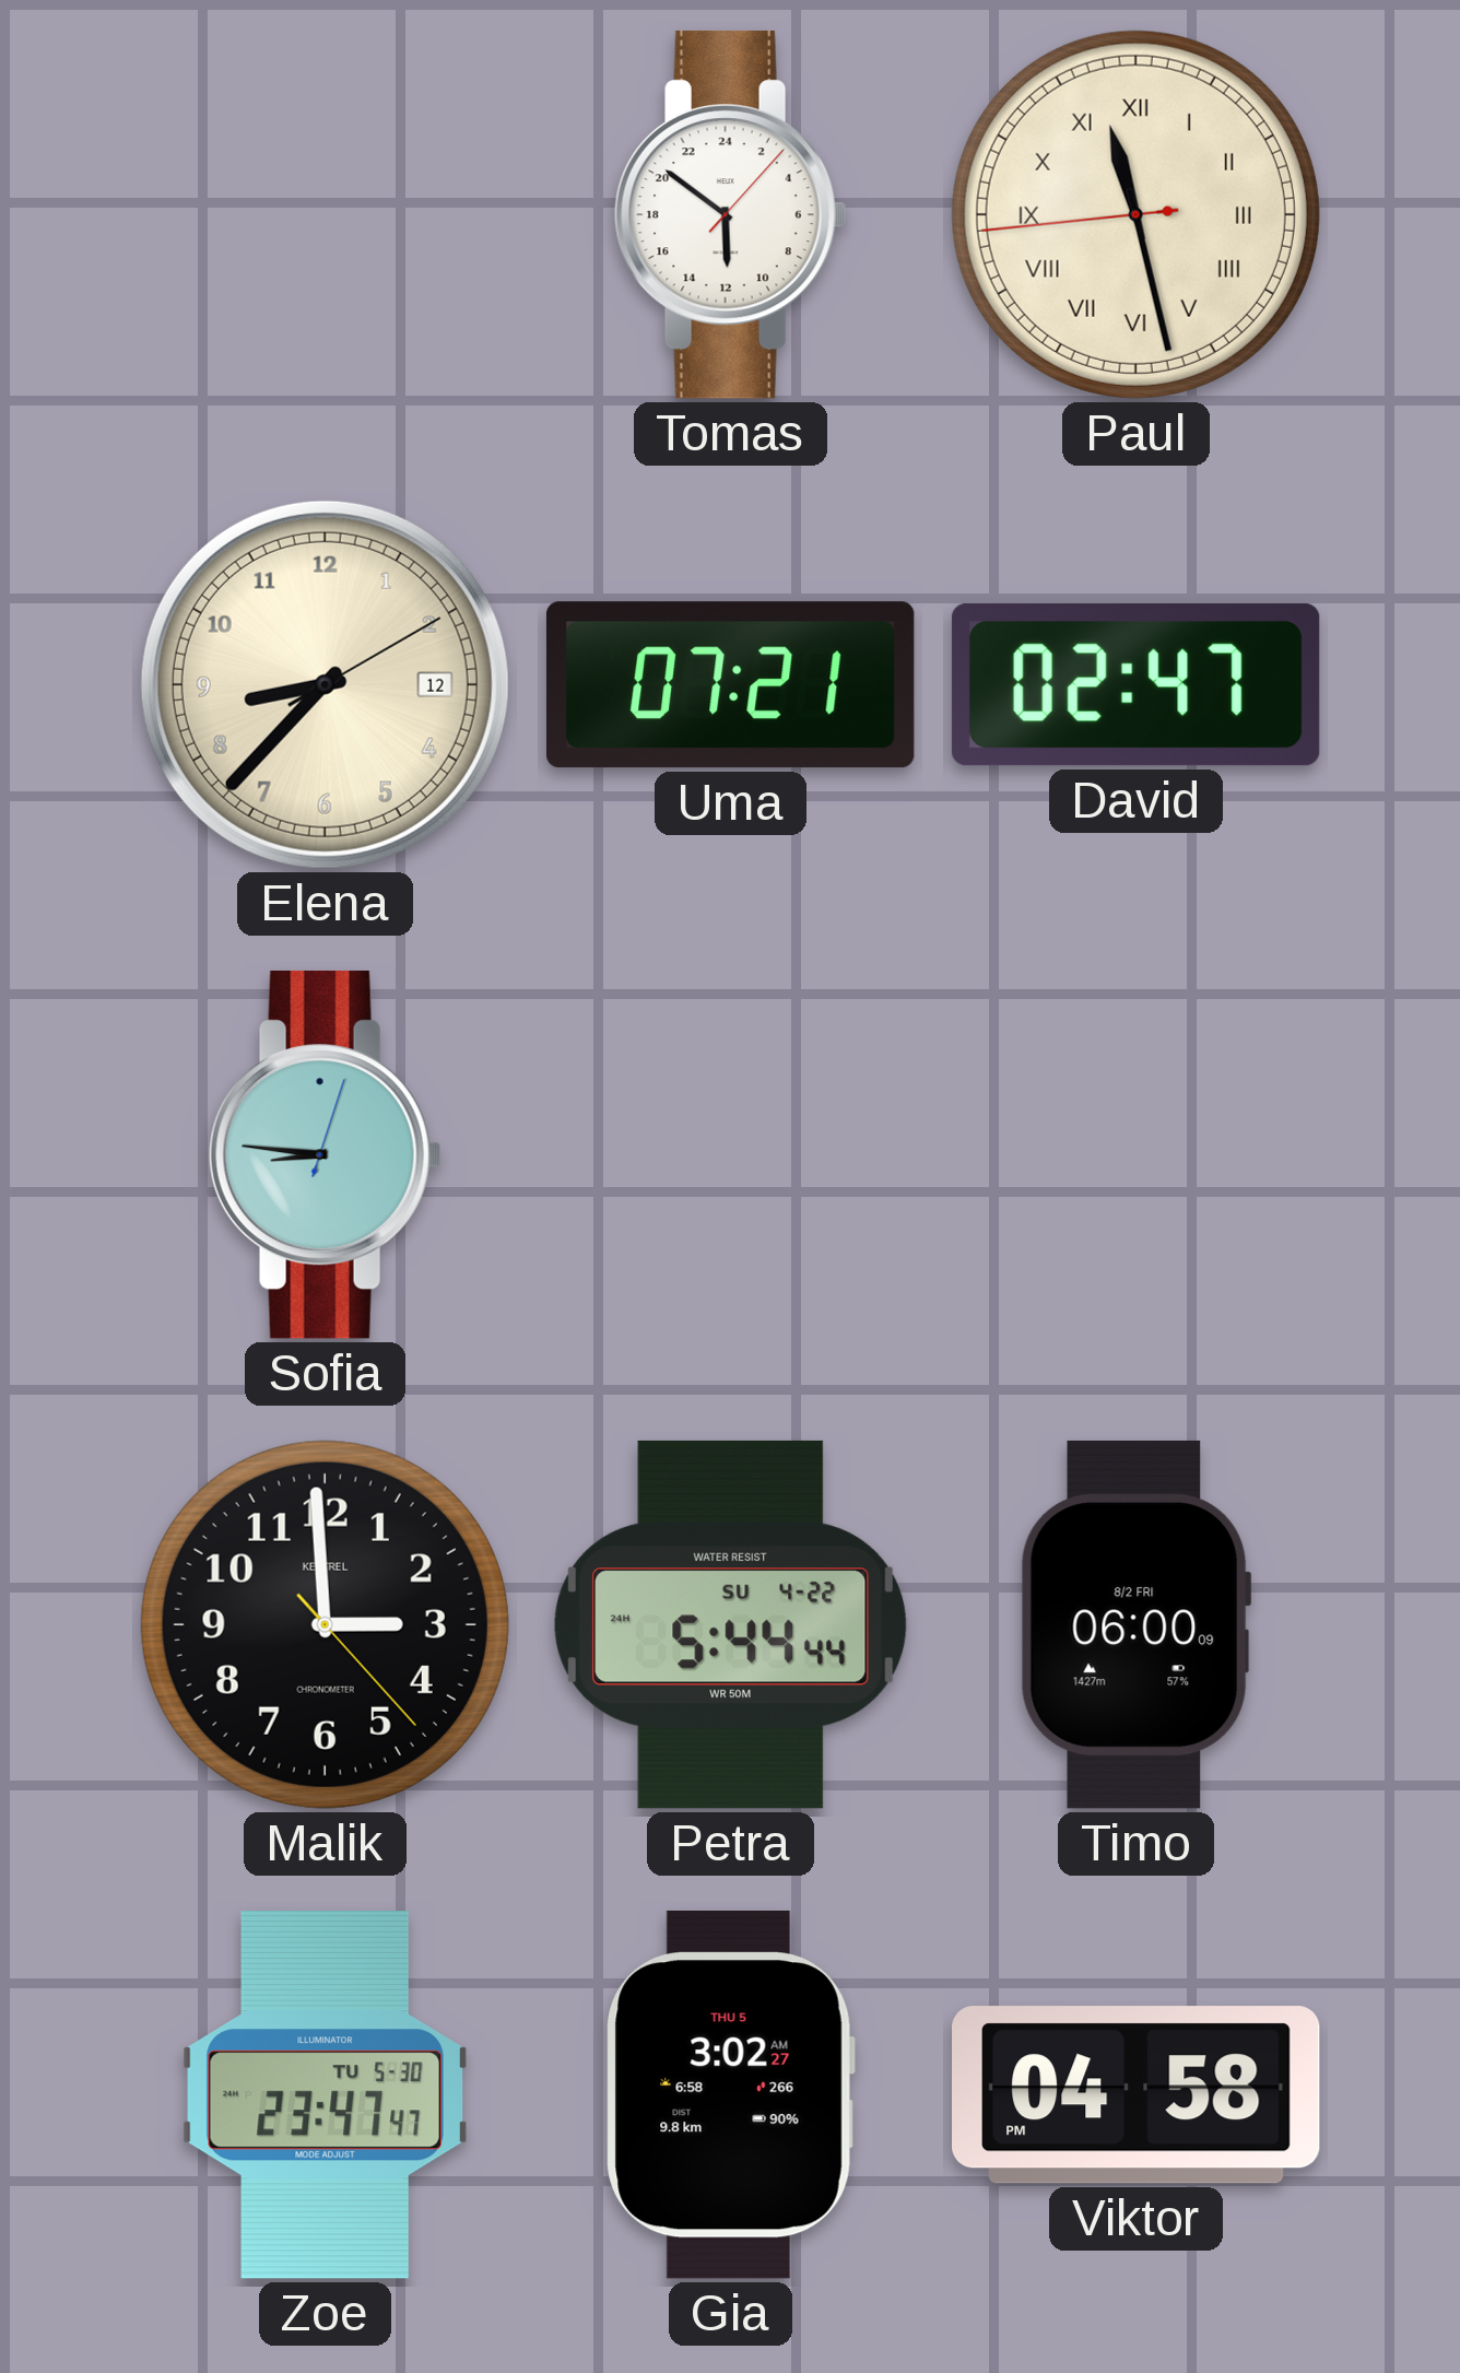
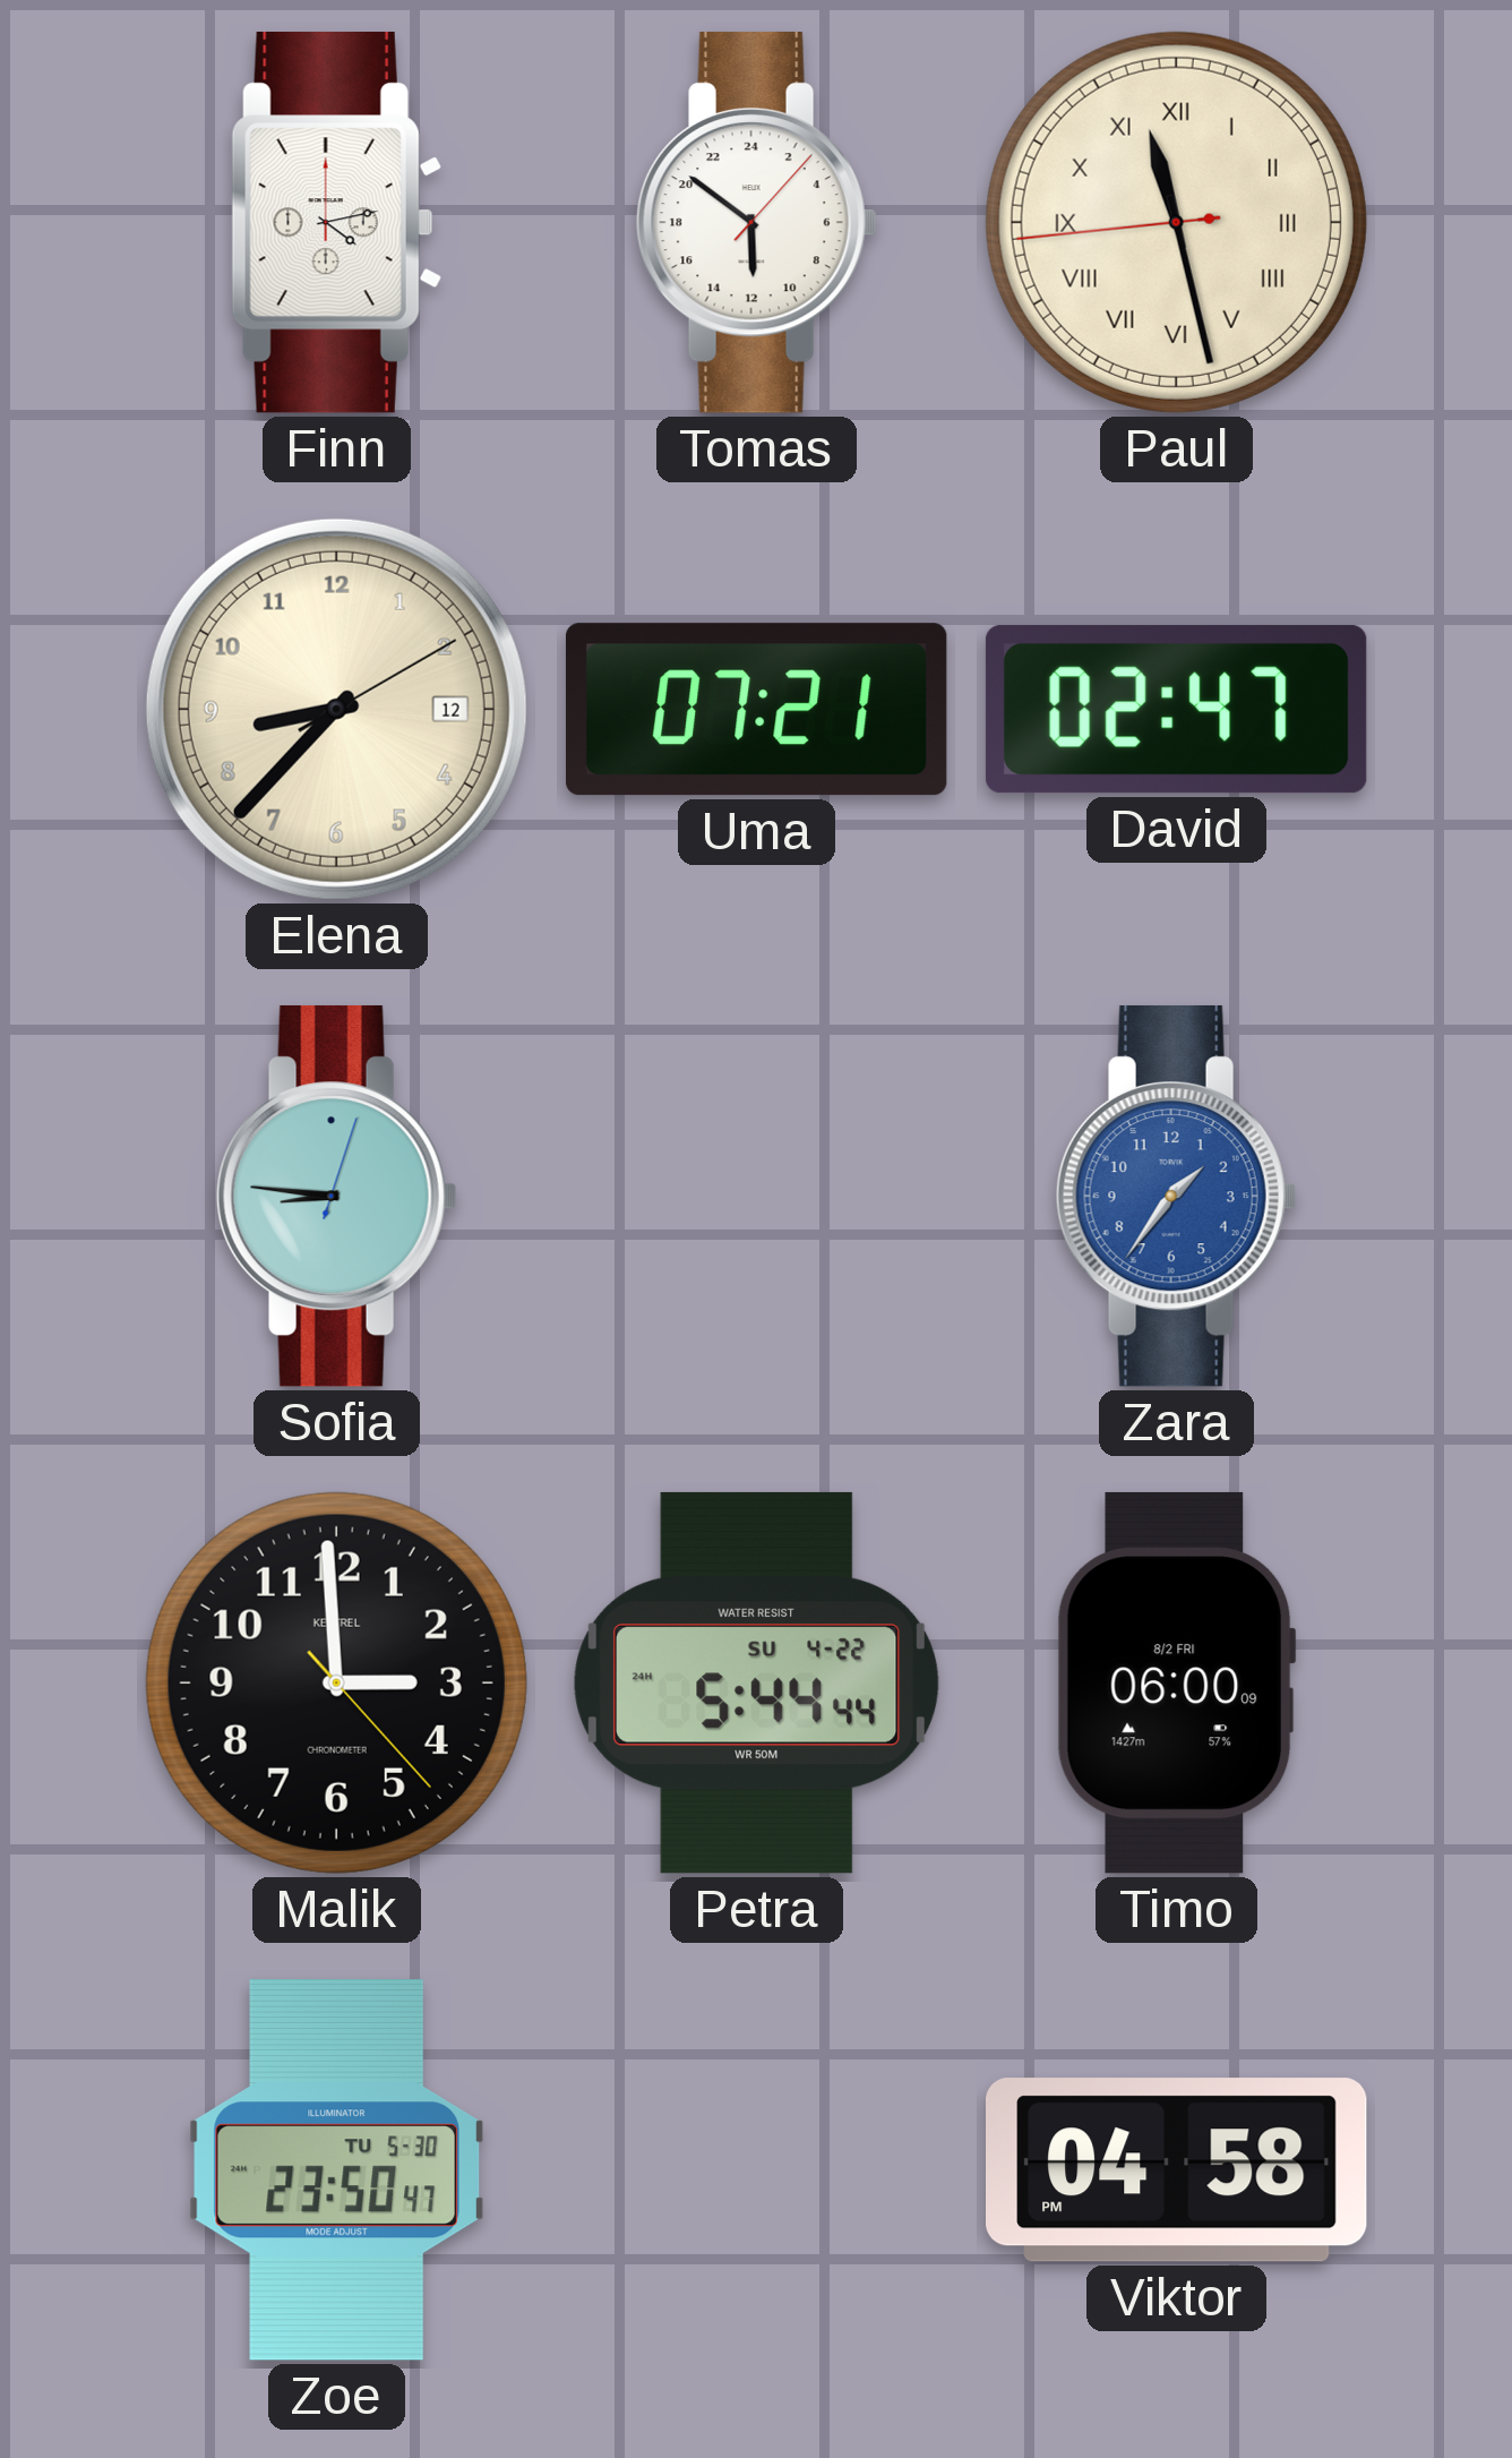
Finn: none -> 4:13
Zara: none -> 1:36
Zoe: 23:47 -> 23:50
Gia: 3:02 -> none
